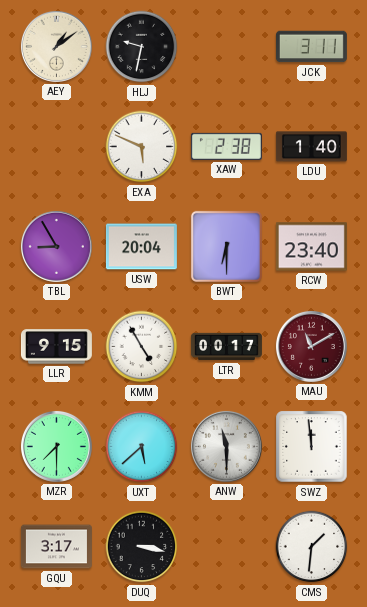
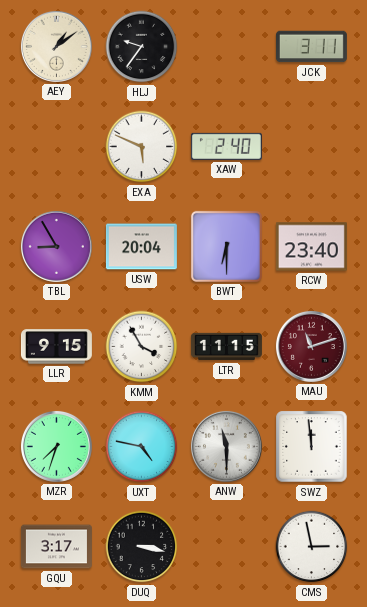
HLJ: 9:32 -> 9:36
XAW: 2:38 -> 2:40
LDU: 1:40 -> none
KMM: 4:55 -> 3:55
LTR: 00:17 -> 11:15
MAU: 11:10 -> 11:12
MZR: 7:30 -> 7:33
UXT: 5:38 -> 4:47
CMS: 1:31 -> 2:58
